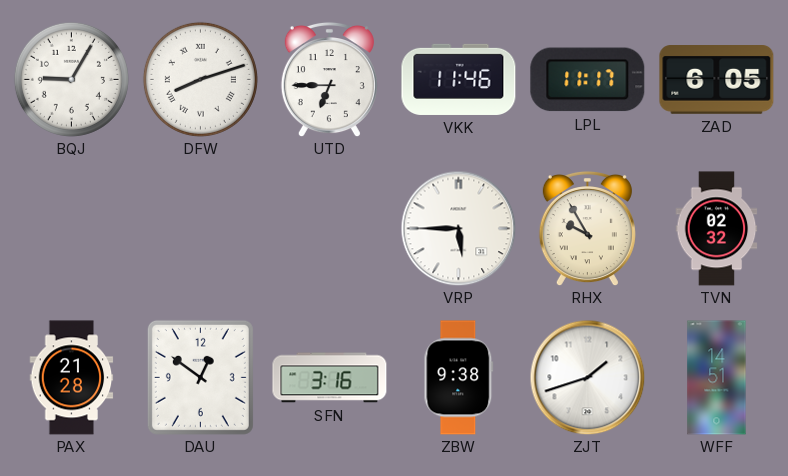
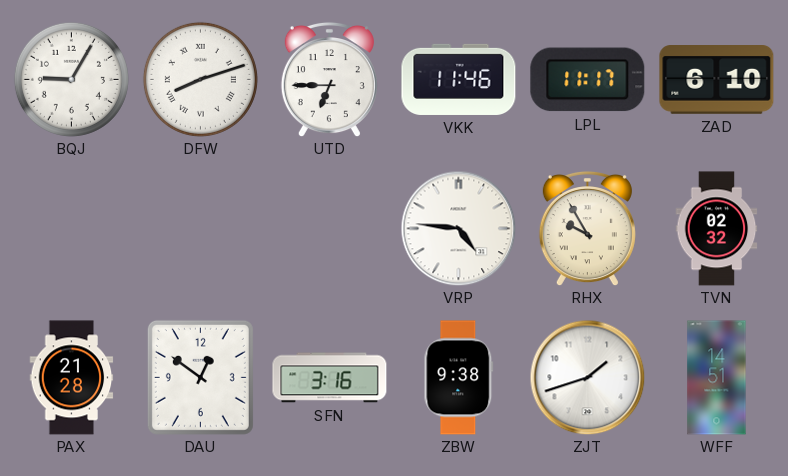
ZAD: 6:05 -> 6:10
VRP: 5:45 -> 4:46
